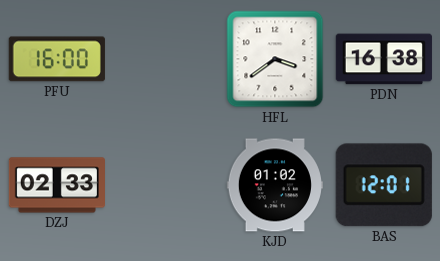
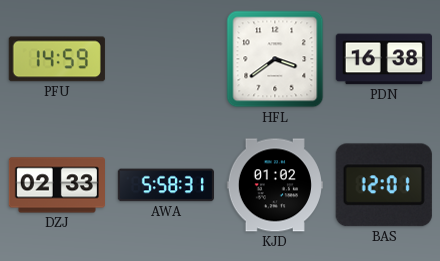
PFU: 16:00 -> 14:59
AWA: none -> 5:58
